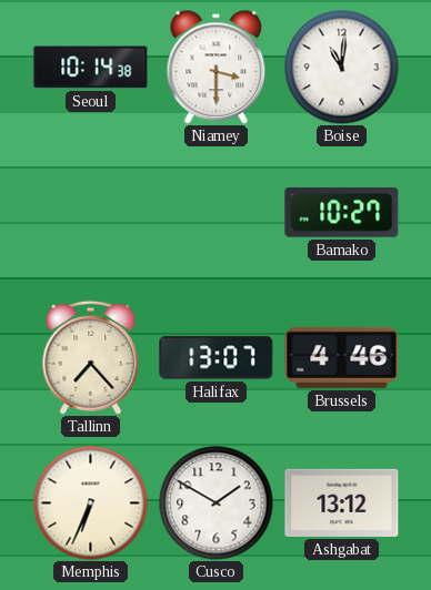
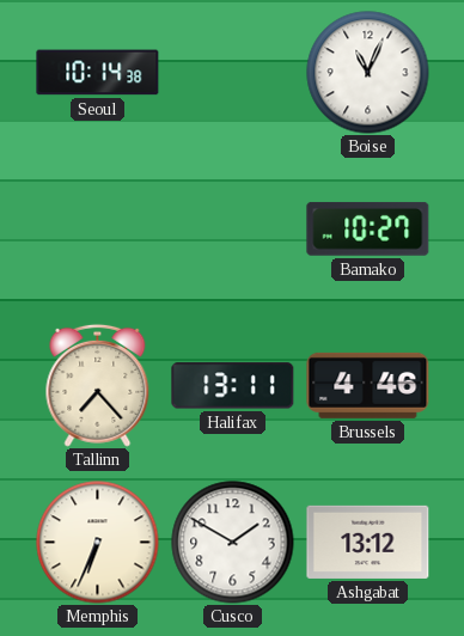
Niamey: 3:30 -> none
Boise: 11:01 -> 11:04
Halifax: 13:07 -> 13:11
